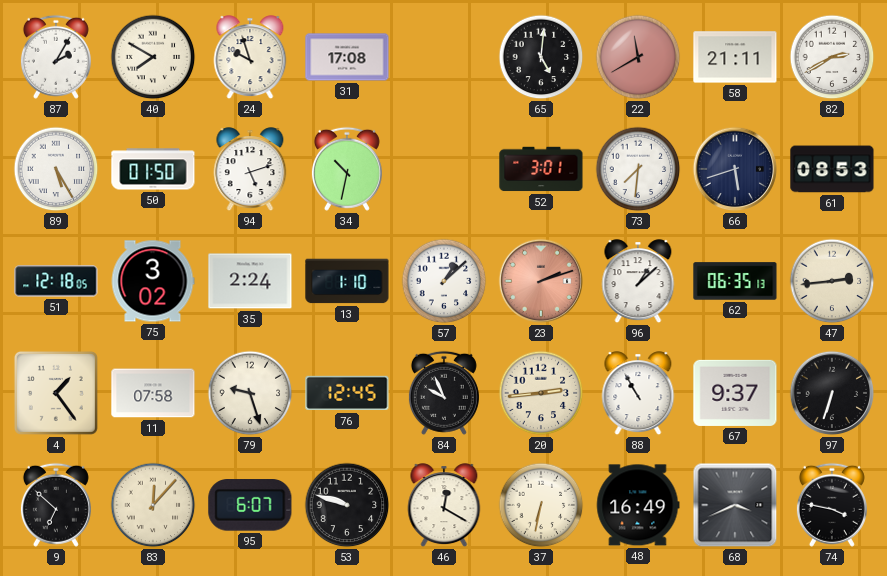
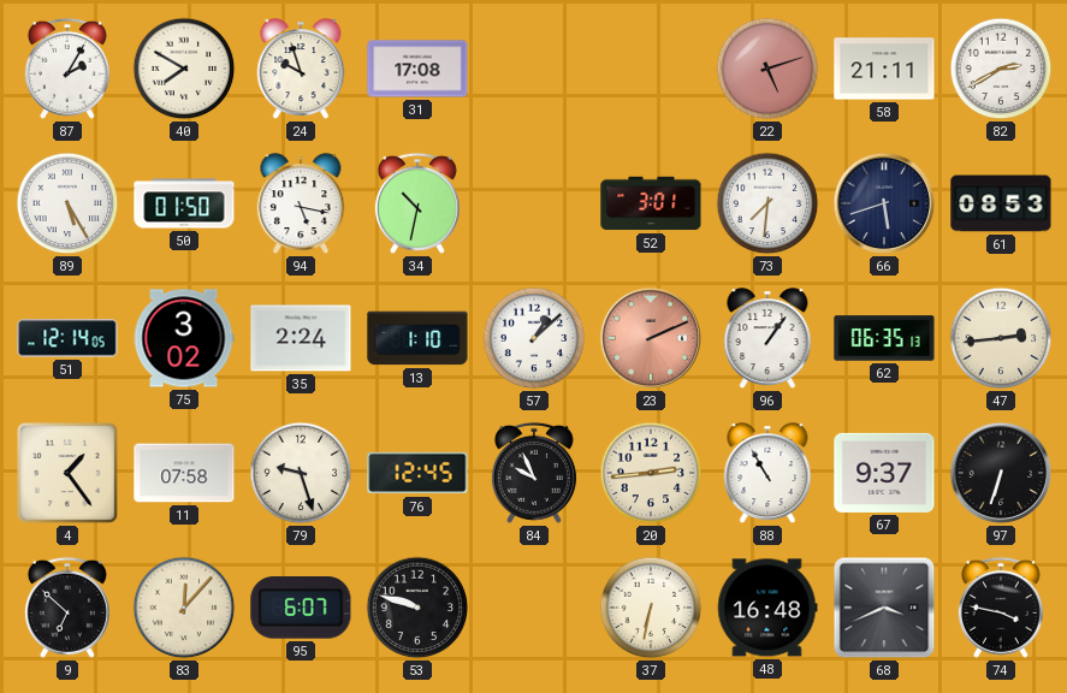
65: 5:01 -> none
22: 11:40 -> 5:12
94: 5:12 -> 5:17
51: 12:18 -> 12:14
23: 2:12 -> 2:11
96: 1:08 -> 1:06
46: 12:20 -> none
48: 16:49 -> 16:48
